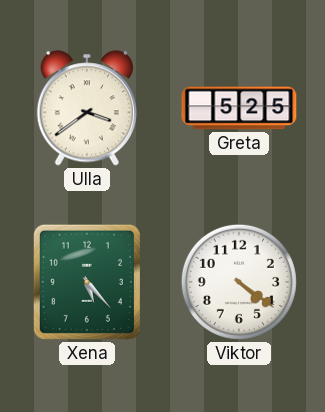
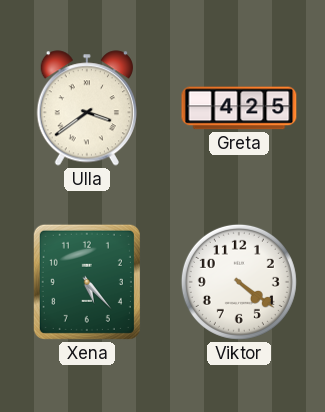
Greta: 5:25 -> 4:25
